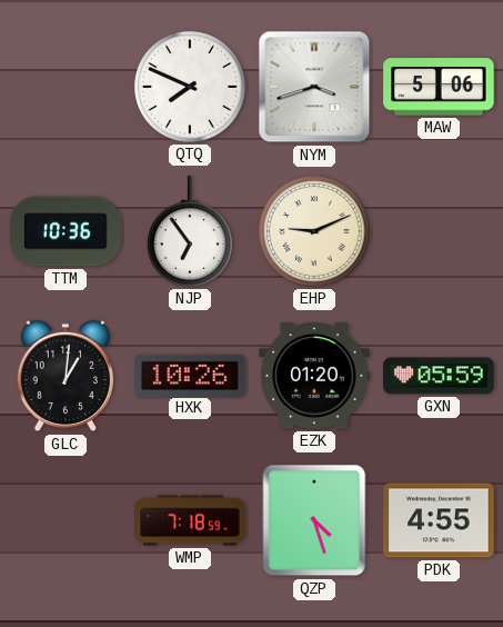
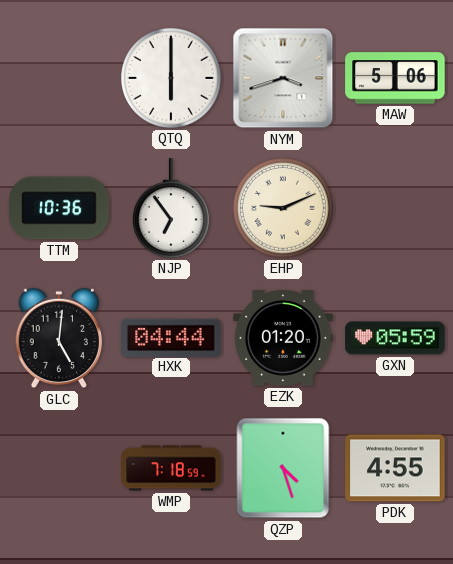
QTQ: 7:49 -> 6:00
GLC: 1:01 -> 5:01
HXK: 10:26 -> 04:44
